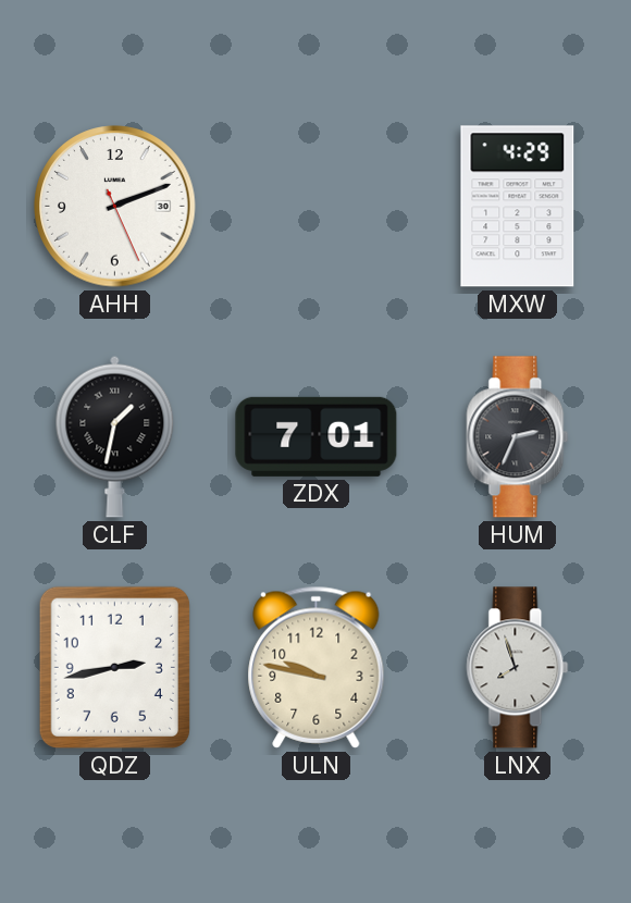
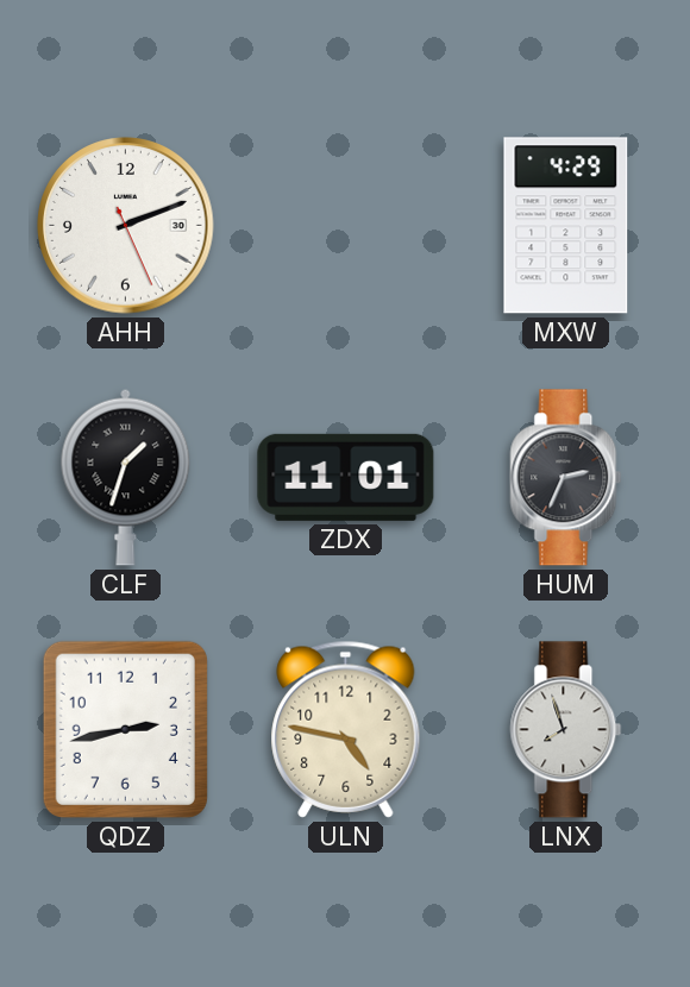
CLF: 1:32 -> 1:33
ZDX: 7:01 -> 11:01
ULN: 9:47 -> 4:47
